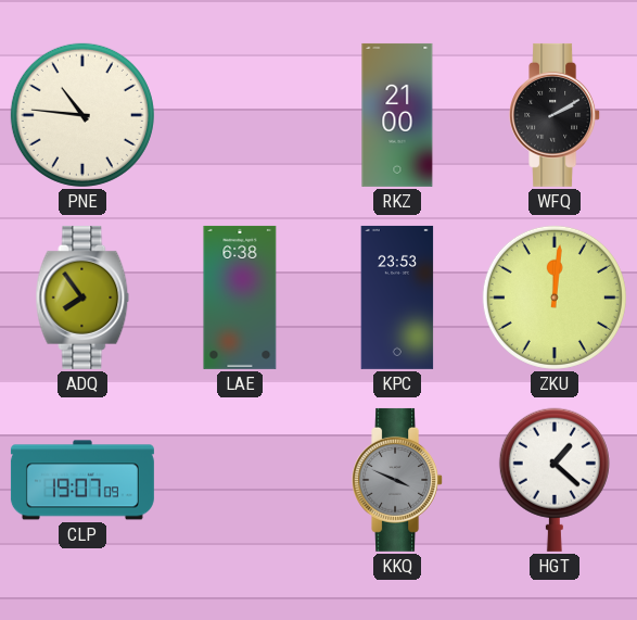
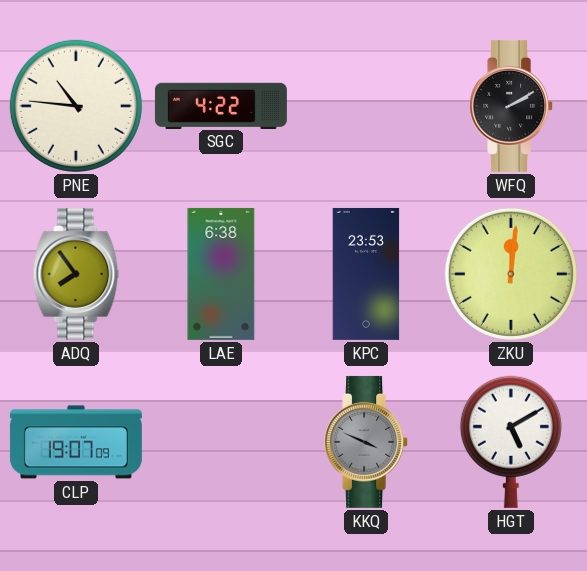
SGC: none -> 4:22
RKZ: 21:00 -> none
HGT: 1:22 -> 5:10
